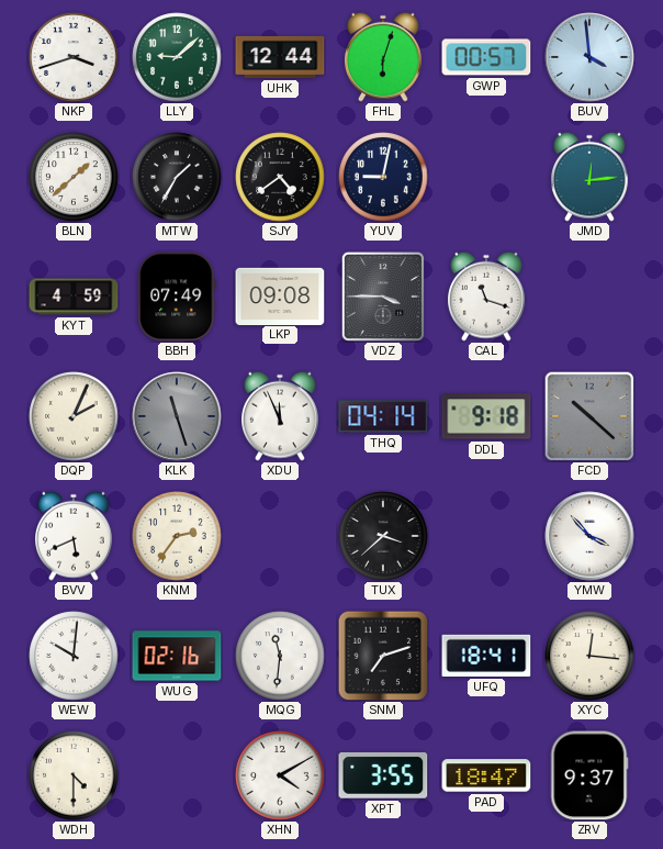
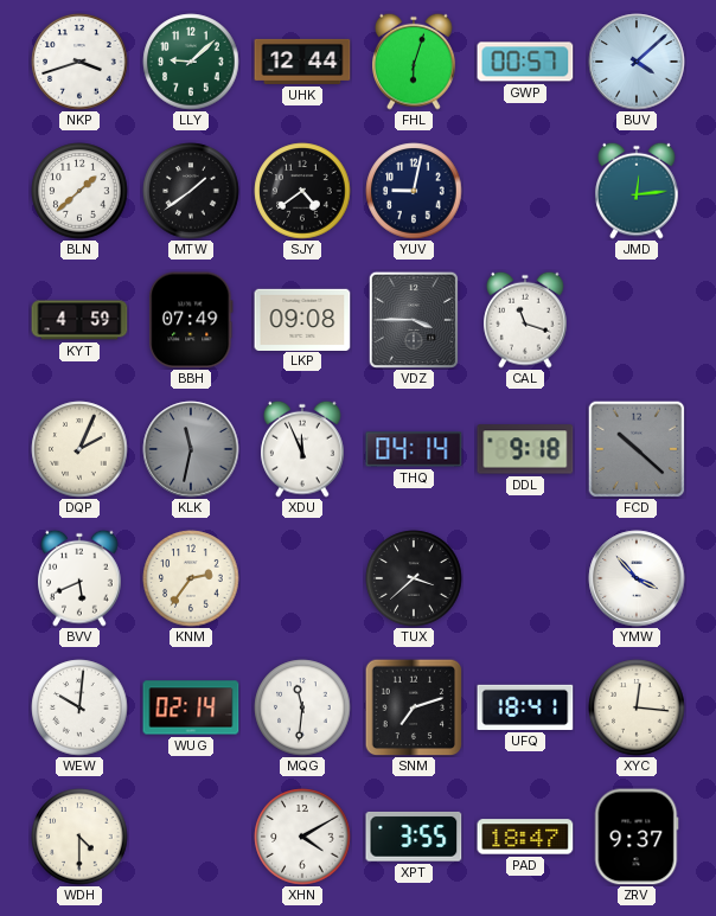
BUV: 3:59 -> 4:08
MTW: 1:35 -> 1:39
KLK: 11:27 -> 11:32
WUG: 02:16 -> 02:14
